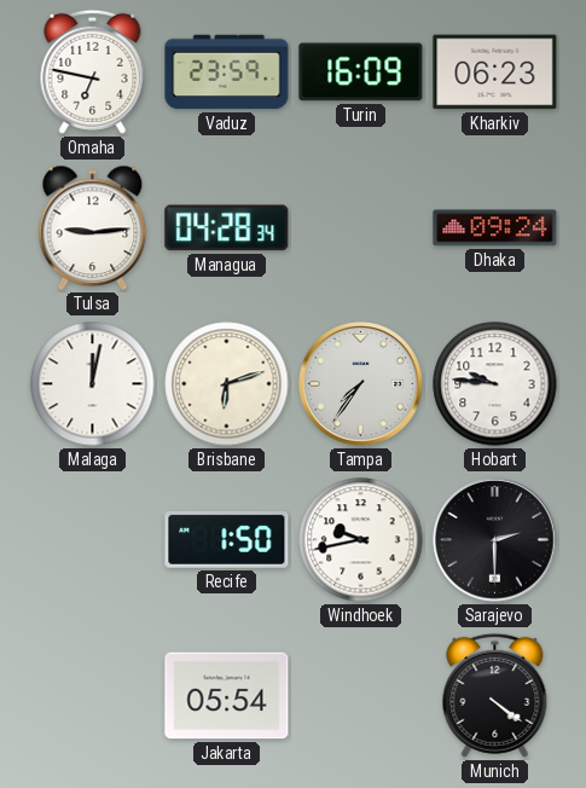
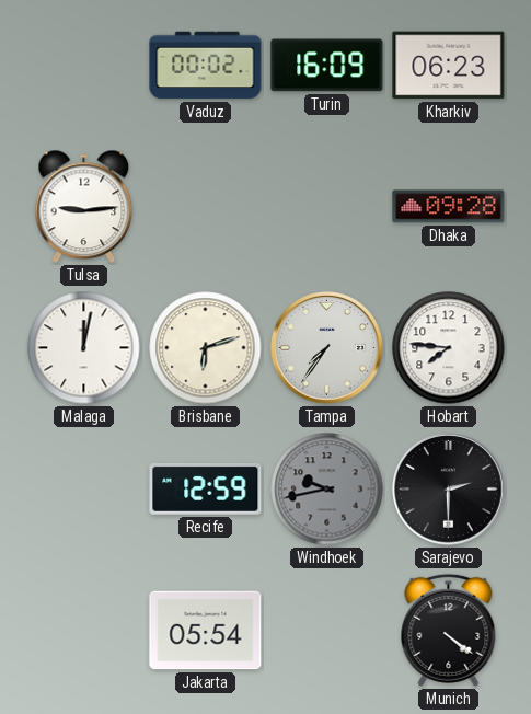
Omaha: 6:47 -> none
Vaduz: 23:59 -> 00:02
Managua: 04:28 -> none
Dhaka: 09:24 -> 09:28
Hobart: 9:46 -> 7:46
Recife: 1:50 -> 12:59
Windhoek dial: white -> grey
